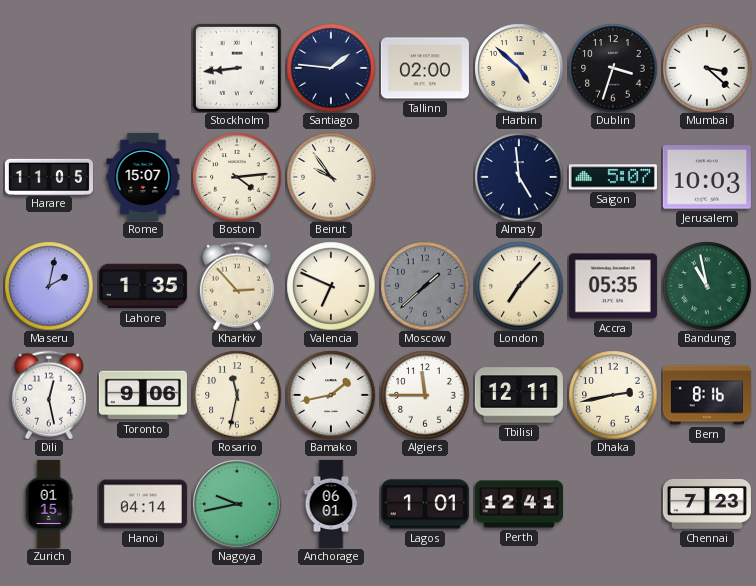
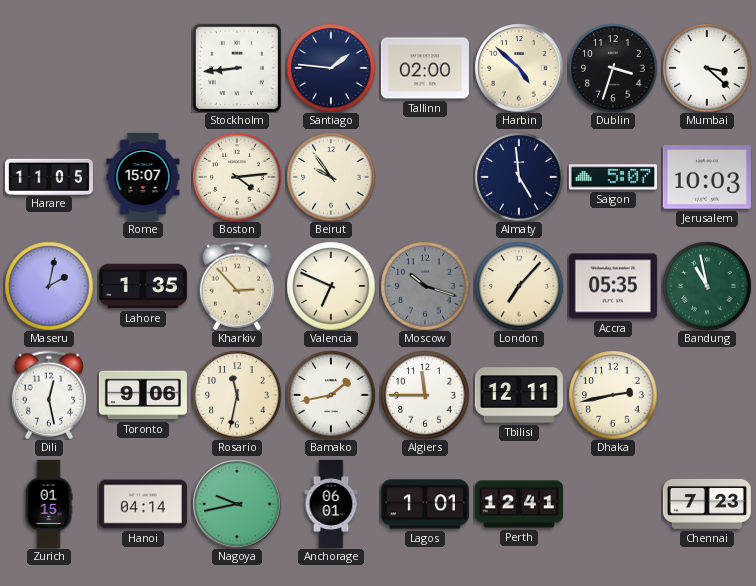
Moscow: 1:38 -> 10:18
Bern: 8:16 -> none
